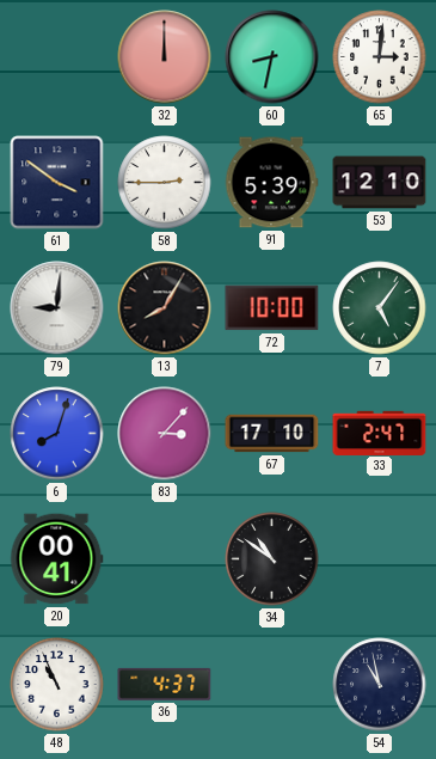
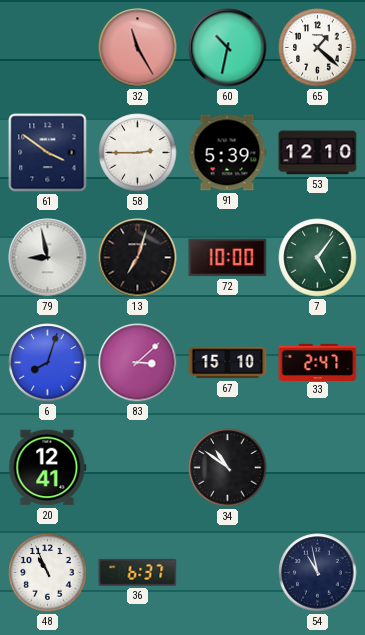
32: 12:00 -> 11:25
60: 8:32 -> 10:32
65: 3:01 -> 1:22
79: 9:01 -> 8:58
13: 8:05 -> 7:03
83: 3:07 -> 3:08
67: 17:10 -> 15:10
20: 00:41 -> 12:41
36: 4:37 -> 6:37
